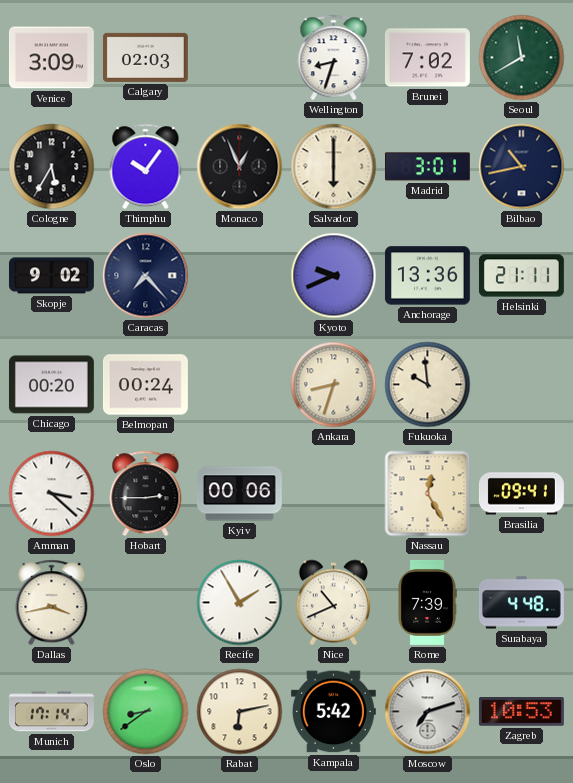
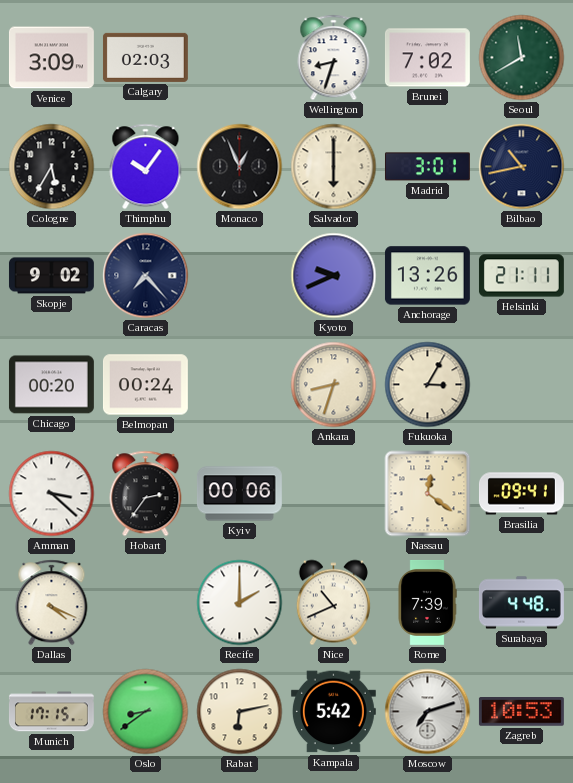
Anchorage: 13:36 -> 13:26
Fukuoka: 9:59 -> 3:05
Hobart: 2:45 -> 2:36
Nassau: 12:25 -> 12:21
Dallas: 3:43 -> 4:19
Recife: 1:55 -> 2:00
Munich: 17:14 -> 17:15
